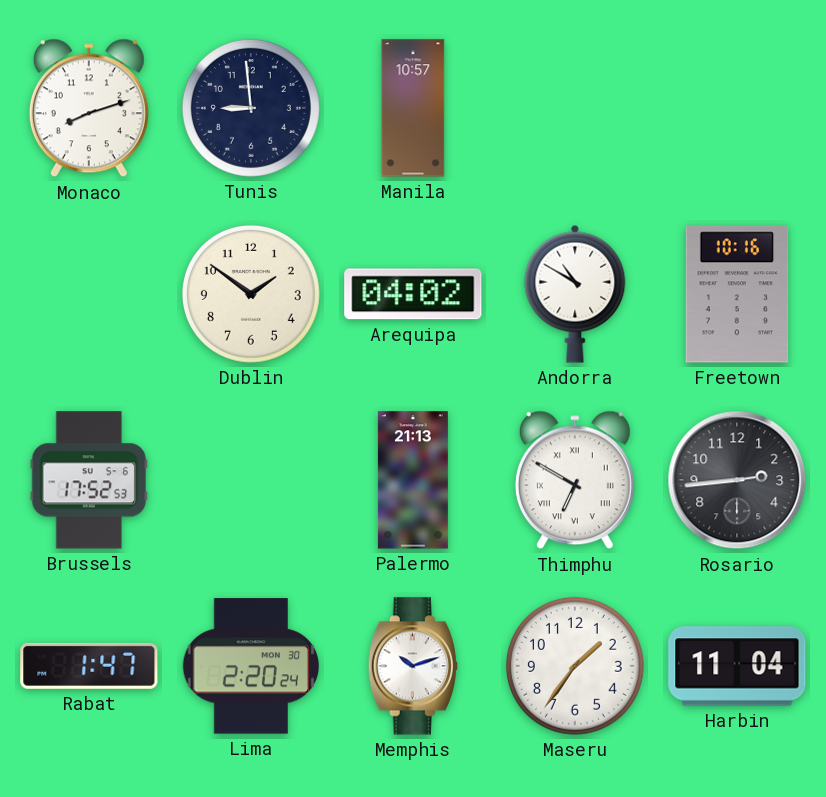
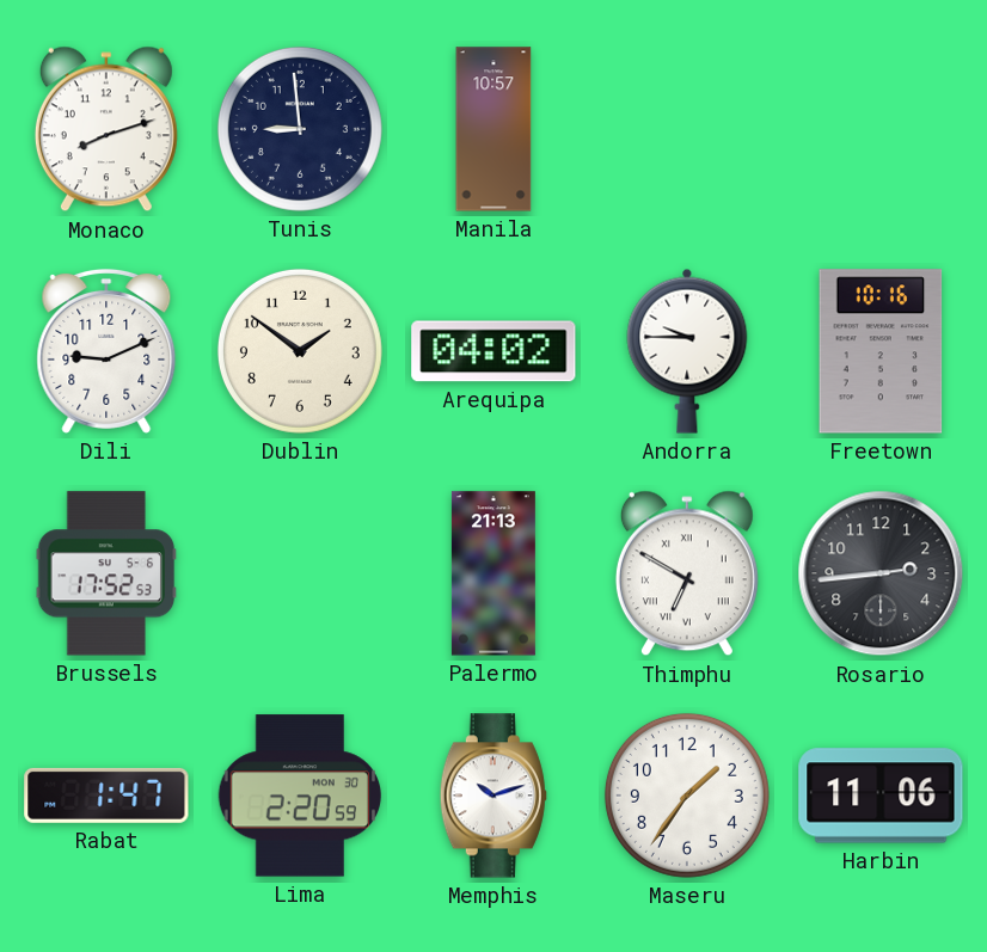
Dili: none -> 9:11
Andorra: 10:50 -> 9:45
Lima: 2:20:24 -> 2:20:59
Harbin: 11:04 -> 11:06
